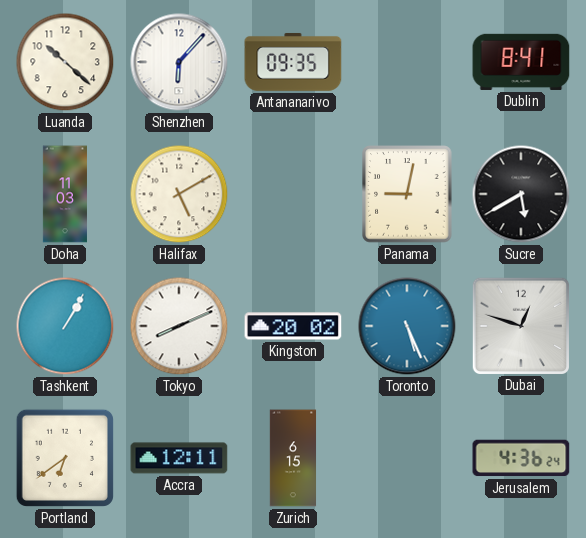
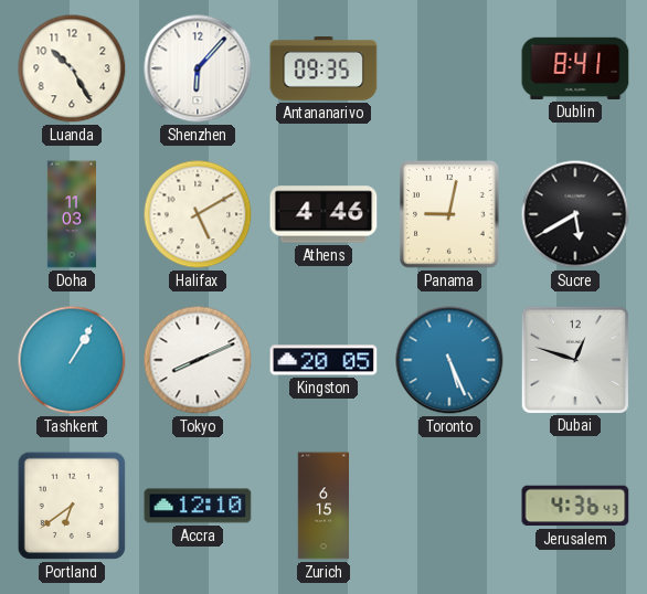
Luanda: 10:22 -> 10:25
Athens: none -> 4:46
Kingston: 20:02 -> 20:05
Accra: 12:11 -> 12:10
Jerusalem: 4:36:24 -> 4:36:43
